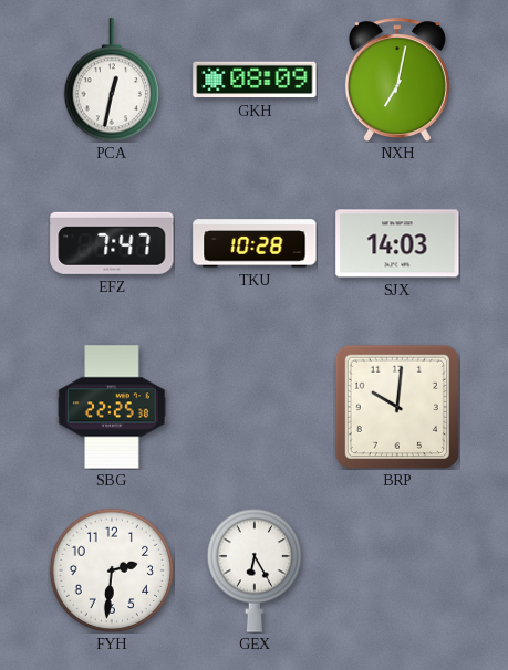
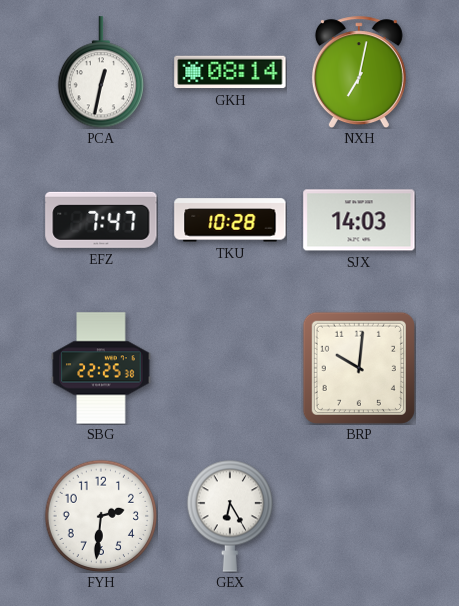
GKH: 08:09 -> 08:14
